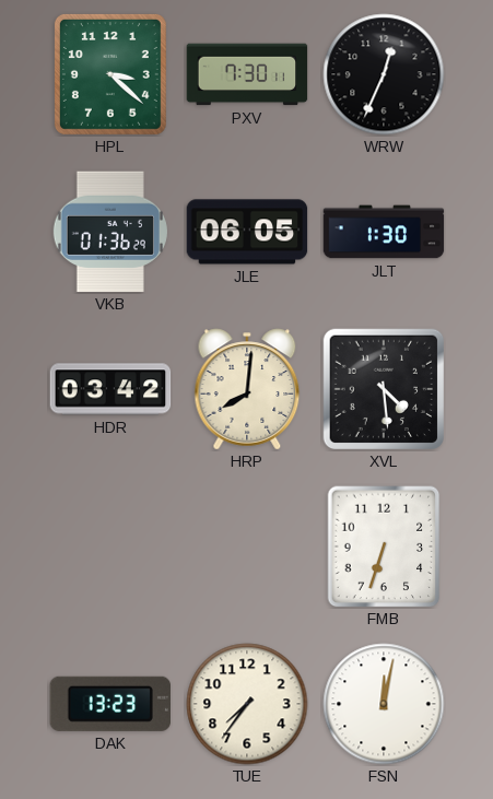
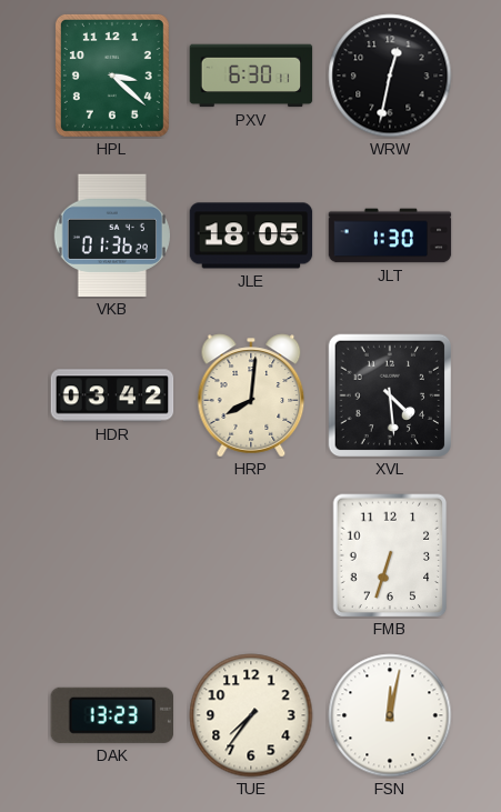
PXV: 7:30 -> 6:30
WRW: 12:34 -> 12:32
JLE: 06:05 -> 18:05
